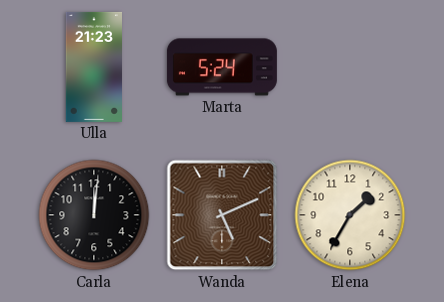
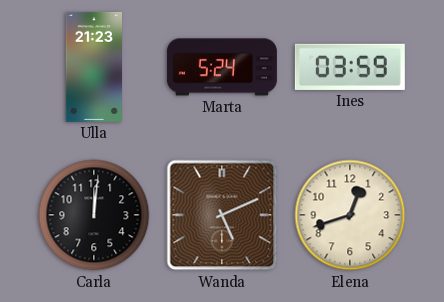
Ines: none -> 03:59
Elena: 1:35 -> 12:42
